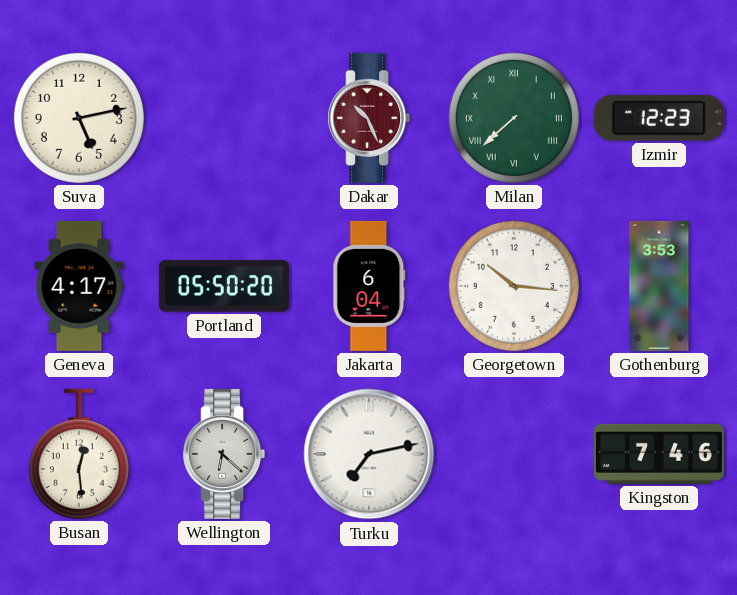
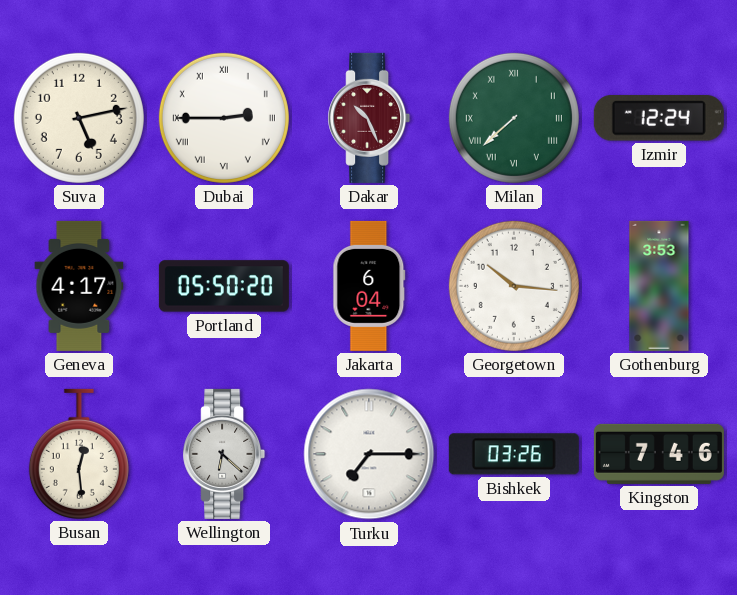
Dubai: none -> 2:45
Izmir: 12:23 -> 12:24
Turku: 7:13 -> 7:15
Bishkek: none -> 03:26
